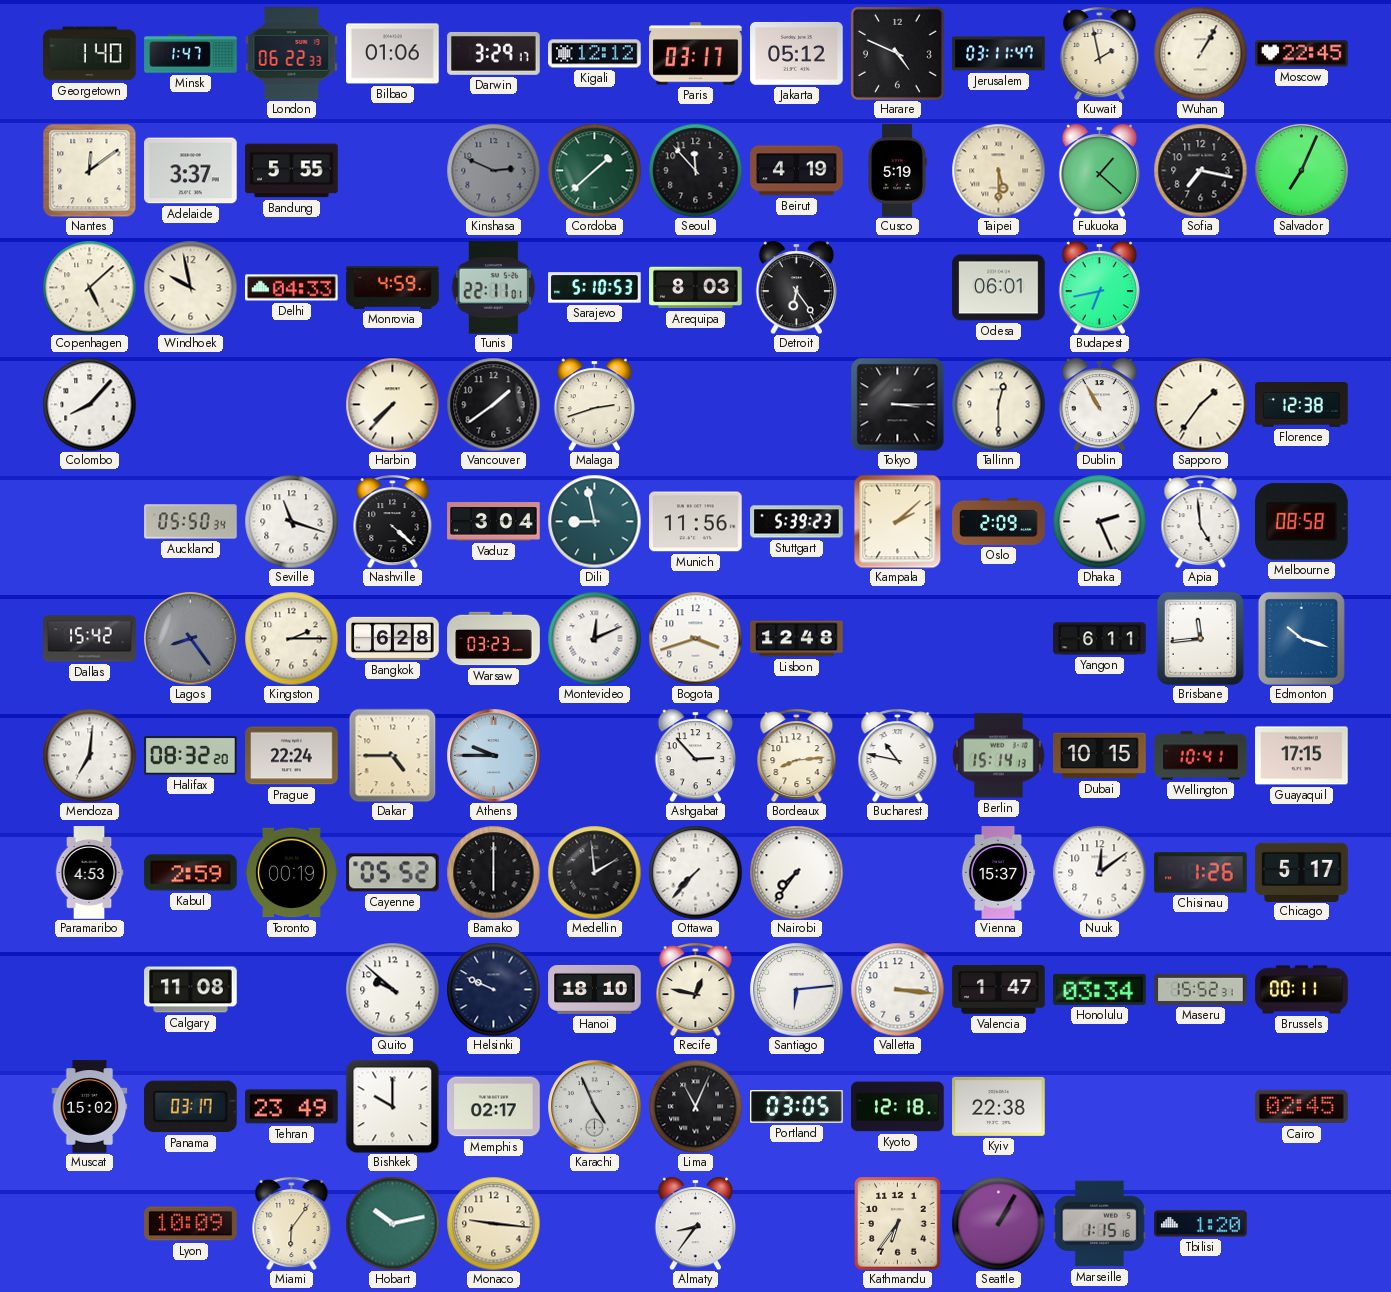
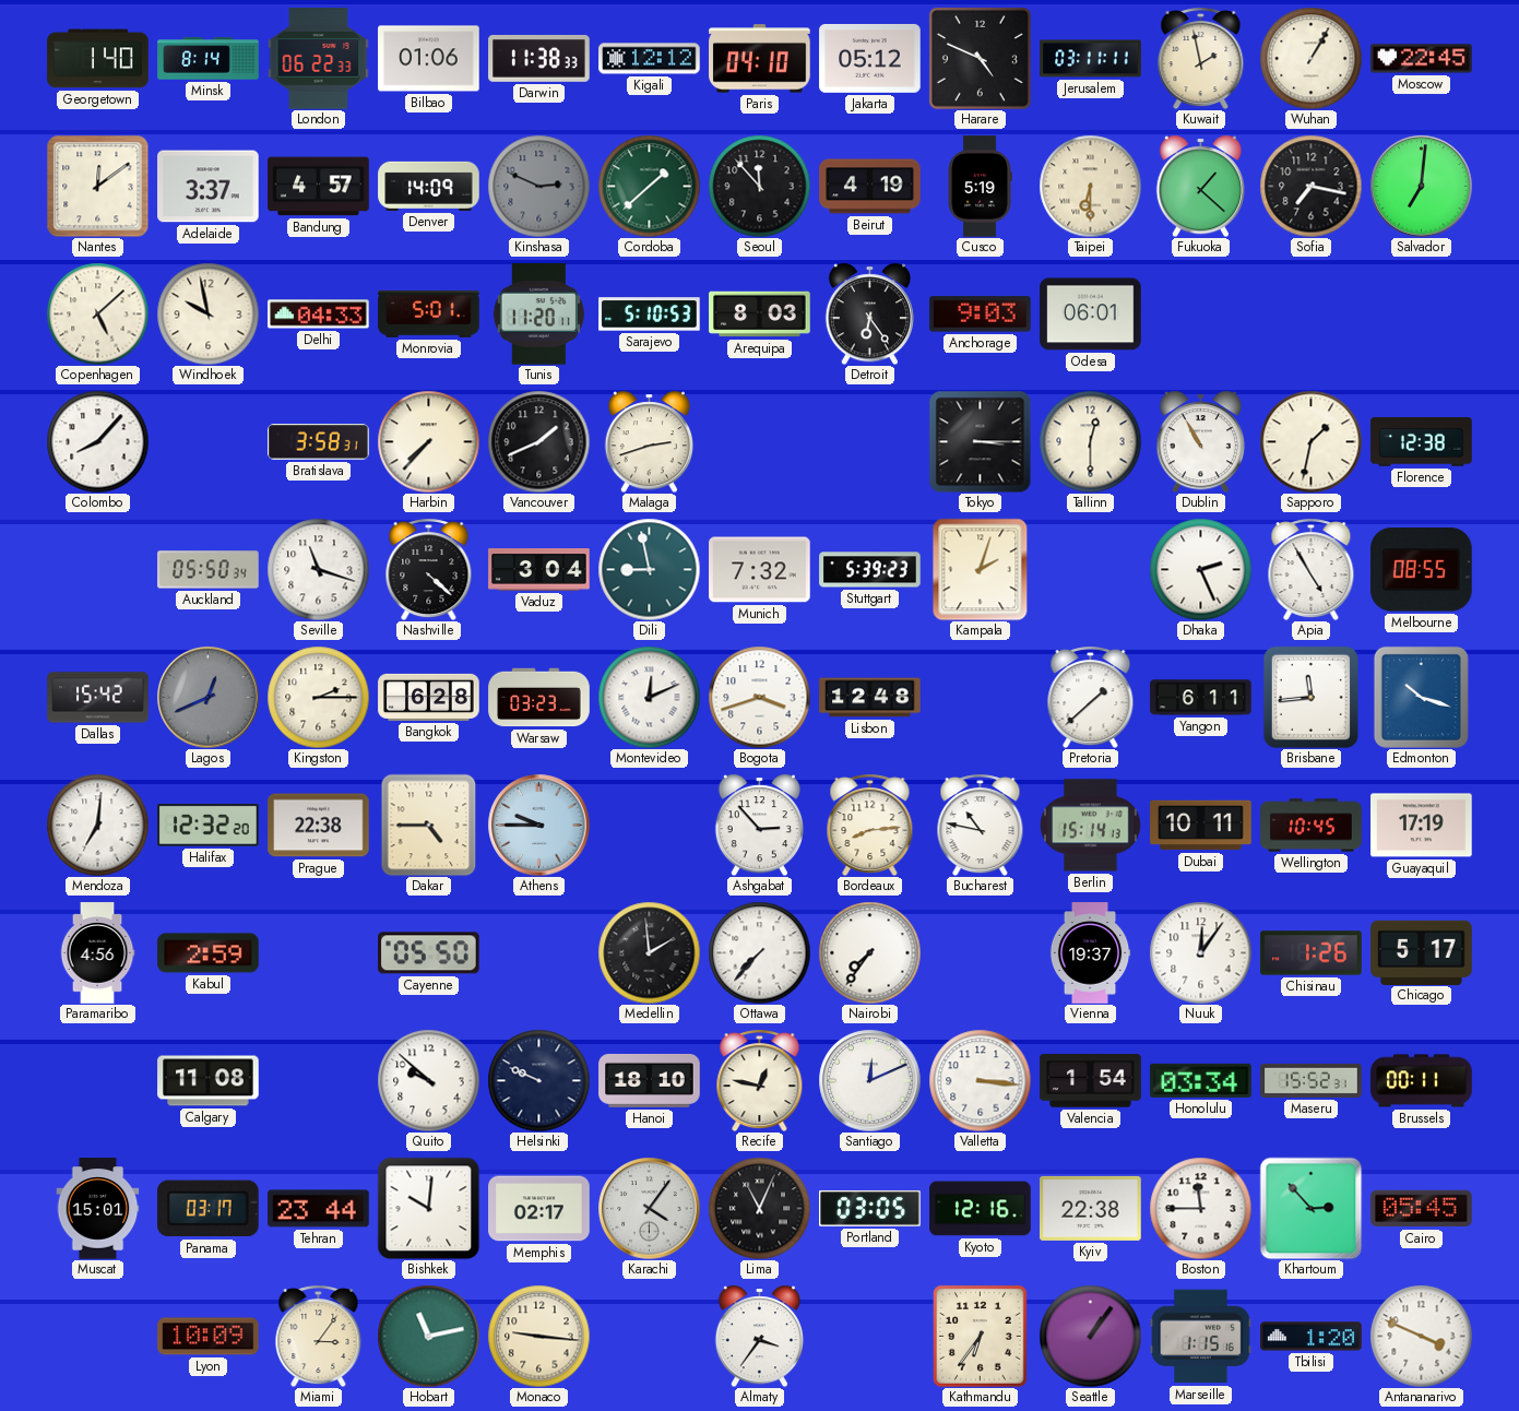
Minsk: 1:47 -> 8:14
Darwin: 3:29 -> 11:38
Paris: 03:17 -> 04:10
Jerusalem: 03:11:47 -> 03:11:11
Bandung: 5:55 -> 4:57
Denver: none -> 14:09
Taipei: 5:30 -> 6:30
Salvador: 7:04 -> 7:01
Monrovia: 4:59 -> 5:01
Tunis: 22:11 -> 11:20
Anchorage: none -> 9:03
Budapest: 6:43 -> none
Bratislava: none -> 3:58
Vancouver: 1:39 -> 1:41
Sapporo: 1:36 -> 1:32
Munich: 11:56 -> 7:32
Kampala: 2:08 -> 2:03
Oslo: 2:09 -> none
Apia: 4:59 -> 4:55
Melbourne: 08:58 -> 08:55
Lagos: 8:24 -> 12:41
Pretoria: none -> 1:38
Halifax: 08:32 -> 12:32
Prague: 22:24 -> 22:38
Dubai: 10:15 -> 10:11
Wellington: 10:41 -> 10:45
Guayaquil: 17:15 -> 17:19
Paramaribo: 4:53 -> 4:56
Toronto: 00:19 -> none
Cayenne: 05:52 -> 05:50
Bamako: 6:00 -> none
Vienna: 15:37 -> 19:37
Nuuk: 12:09 -> 12:06
Santiago: 6:14 -> 12:11
Valencia: 1:47 -> 1:54
Muscat: 15:02 -> 15:01
Tehran: 23:49 -> 23:44
Bishkek: 10:00 -> 10:01
Karachi: 4:56 -> 4:06
Kyoto: 12:18 -> 12:16
Boston: none -> 11:45
Khartoum: none -> 2:53
Cairo: 02:45 -> 05:45
Miami: 6:06 -> 3:06
Hobart: 10:13 -> 11:13
Almaty: 8:36 -> 3:36
Seattle: 1:05 -> 1:06
Antananarivo: none -> 3:49
